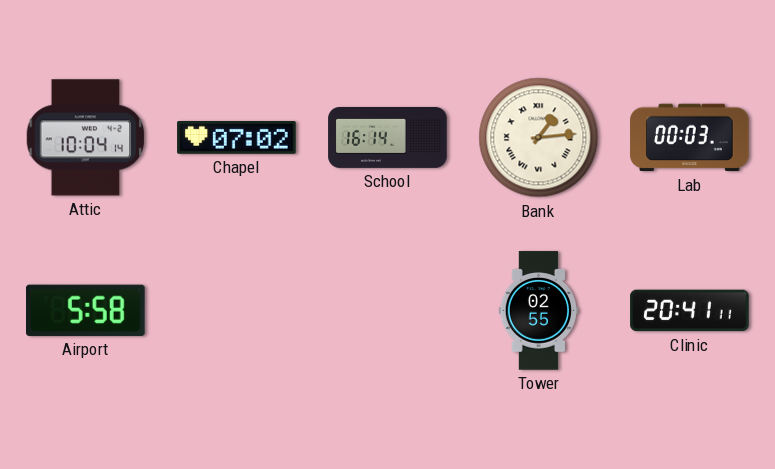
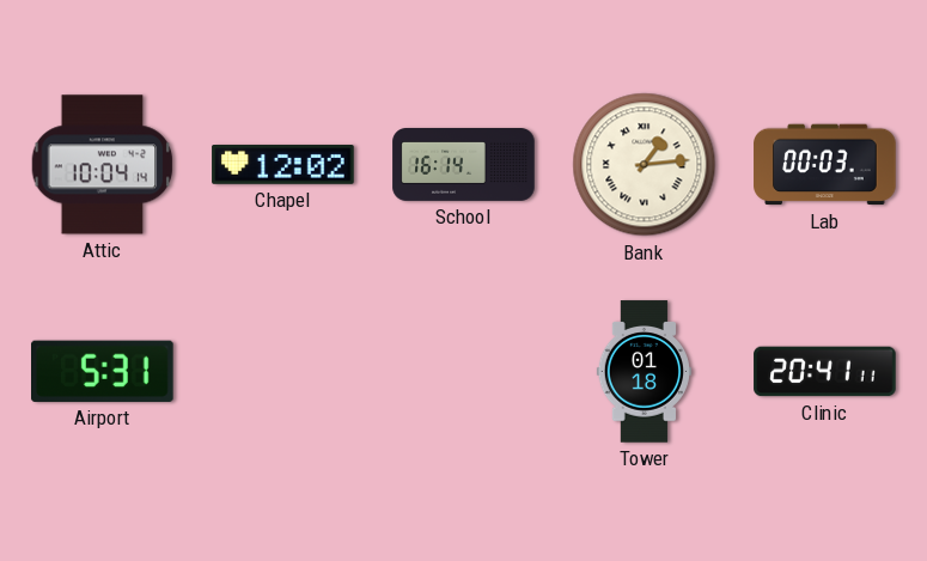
Chapel: 07:02 -> 12:02
Airport: 5:58 -> 5:31
Tower: 02:55 -> 01:18
